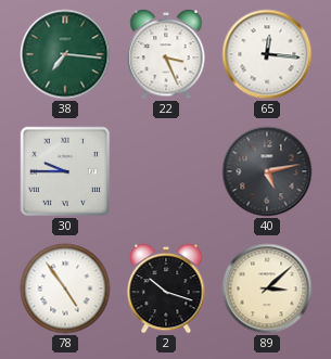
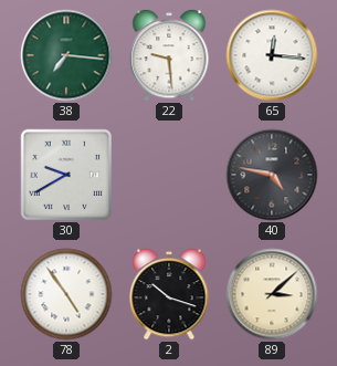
22: 3:26 -> 9:29
30: 9:45 -> 9:40
40: 5:13 -> 4:47
